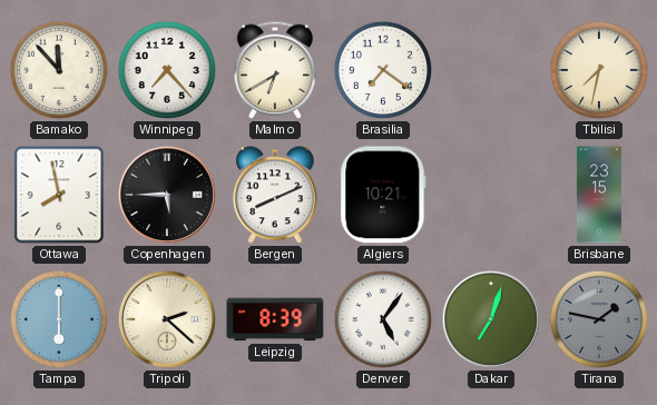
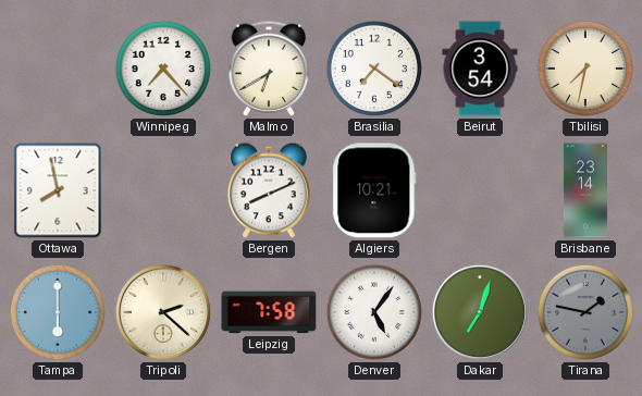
Bamako: 11:53 -> none
Beirut: none -> 3:54
Copenhagen: 5:45 -> none
Brisbane: 23:15 -> 23:14
Leipzig: 8:39 -> 7:58
